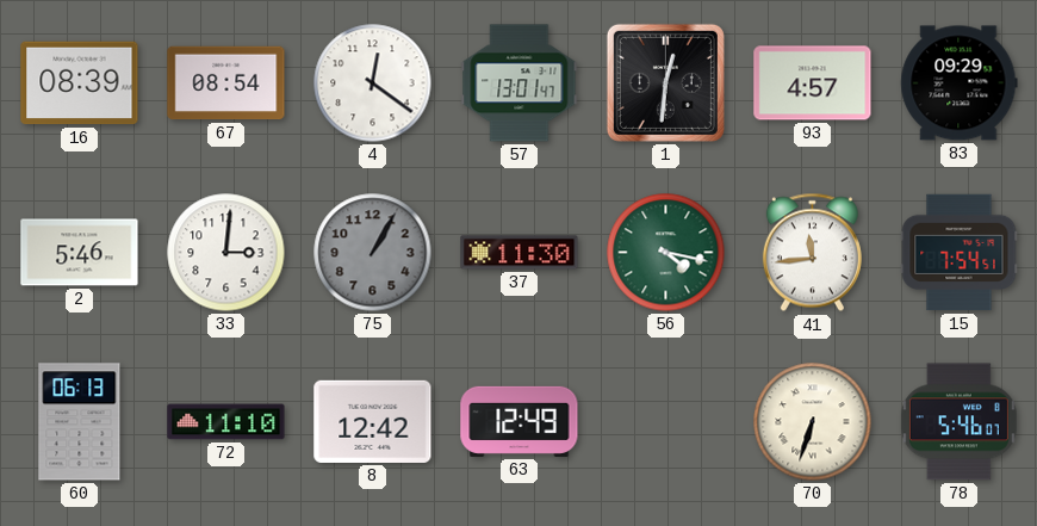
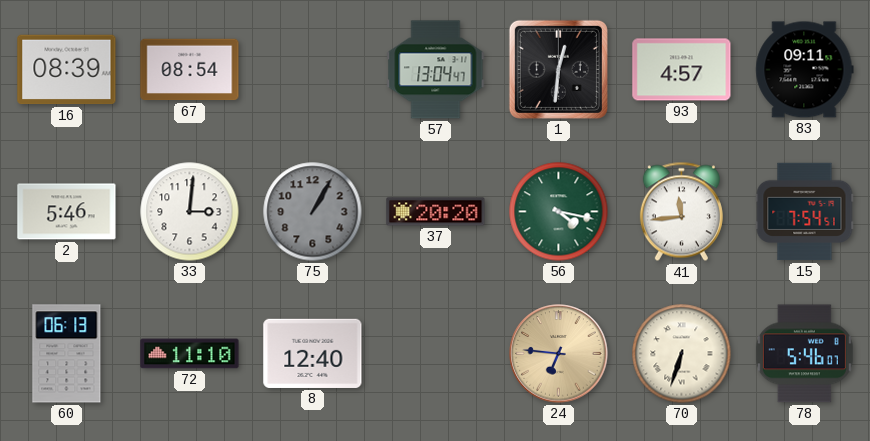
4: 12:21 -> none
57: 13:01 -> 13:04
83: 09:29 -> 09:11
37: 11:30 -> 20:20
8: 12:42 -> 12:40
63: 12:49 -> none
24: none -> 6:46
